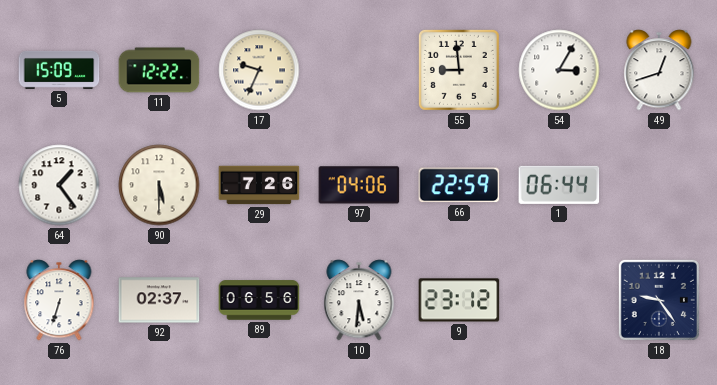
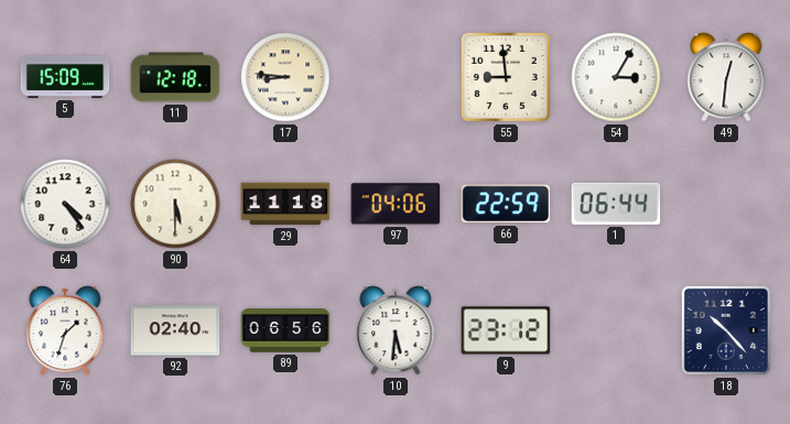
11: 12:22 -> 12:18
17: 9:34 -> 8:46
49: 12:42 -> 12:31
64: 1:24 -> 4:24
29: 7:26 -> 11:18
76: 6:33 -> 1:33
92: 02:37 -> 02:40
18: 9:24 -> 10:23
